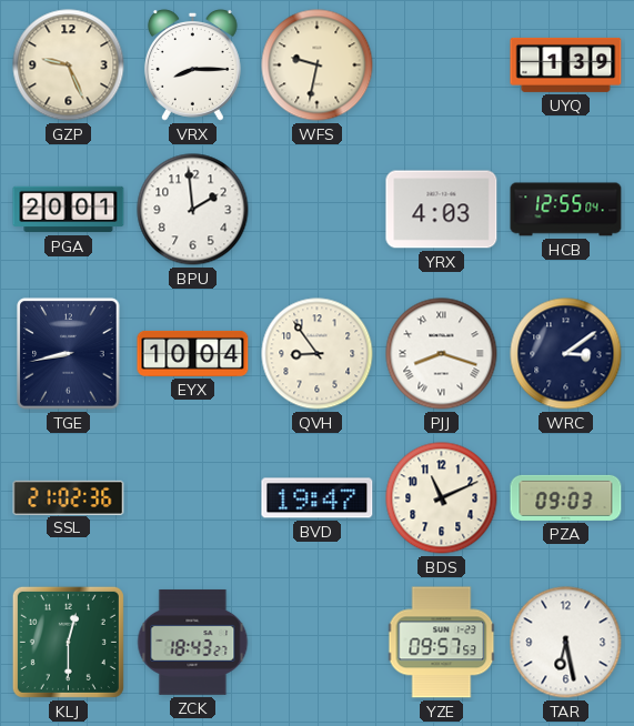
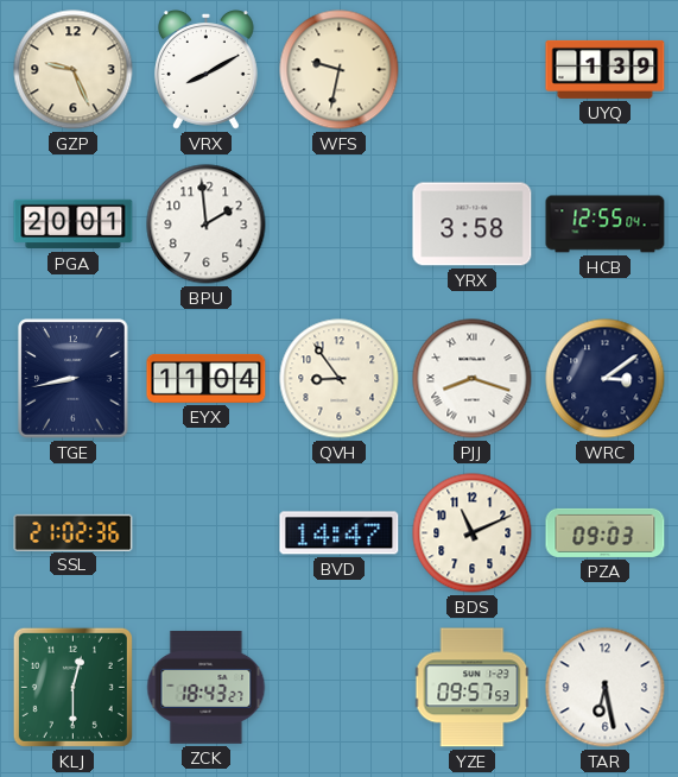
VRX: 8:15 -> 8:10
YRX: 4:03 -> 3:58
EYX: 10:04 -> 11:04
BVD: 19:47 -> 14:47
